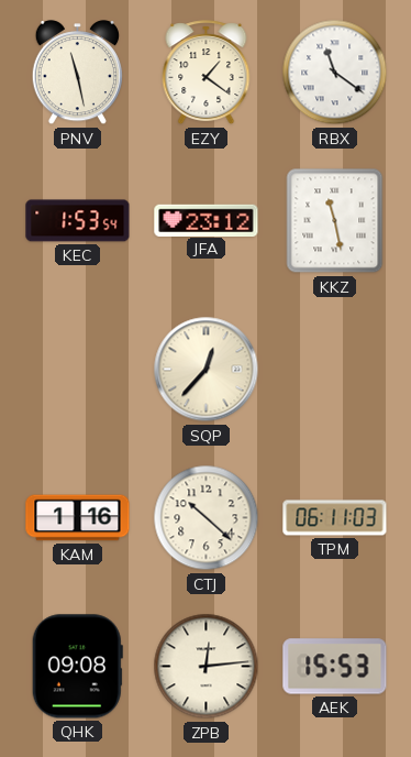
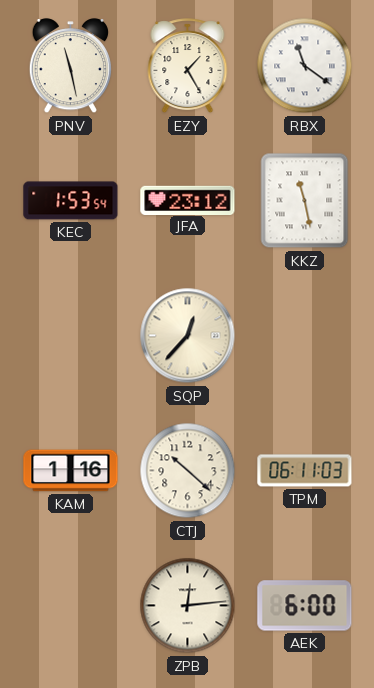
EZY: 1:21 -> 1:25
QHK: 09:08 -> none
AEK: 15:53 -> 6:00
